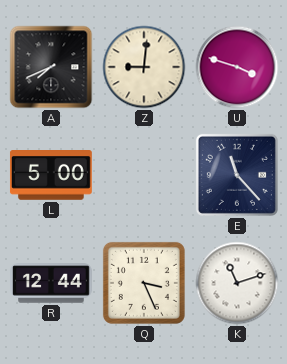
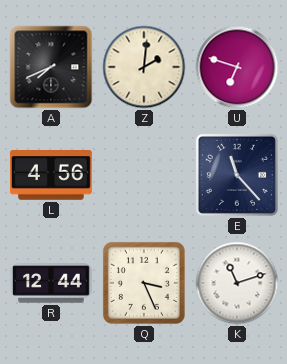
Z: 9:01 -> 2:01
U: 3:48 -> 6:48
L: 5:00 -> 4:56
